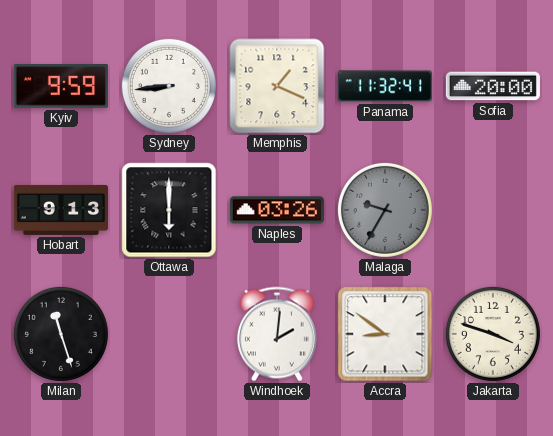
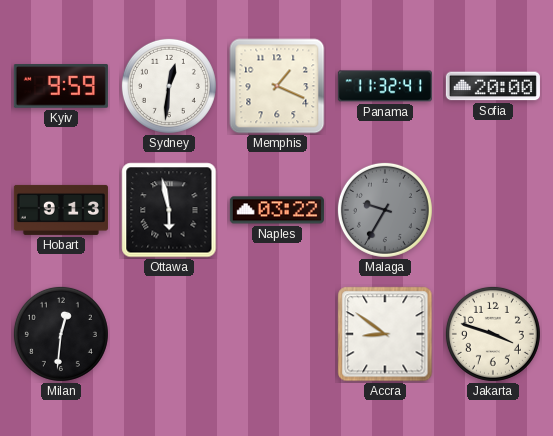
Sydney: 8:44 -> 12:31
Ottawa: 6:00 -> 5:58
Naples: 03:26 -> 03:22
Milan: 11:27 -> 12:31
Windhoek: 2:01 -> none
